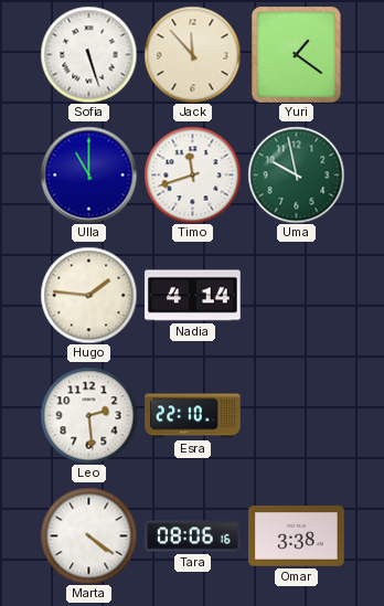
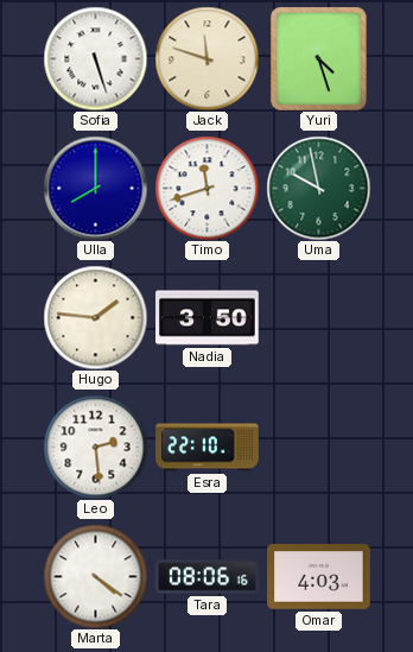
Jack: 11:53 -> 11:48
Yuri: 1:21 -> 4:27
Ulla: 11:00 -> 8:00
Nadia: 4:14 -> 3:50
Omar: 3:38 -> 4:03
